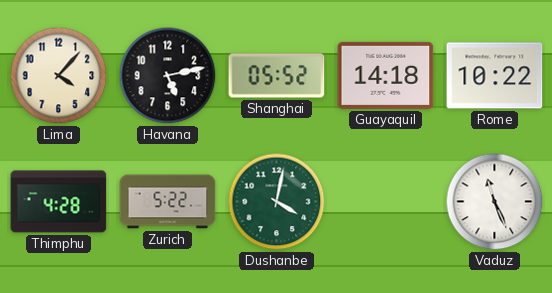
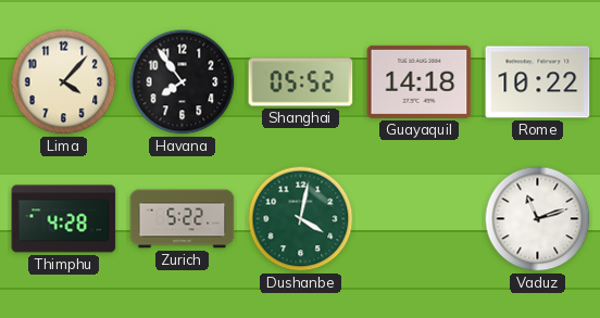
Havana: 5:13 -> 7:54
Vaduz: 11:26 -> 11:12
